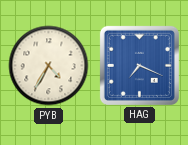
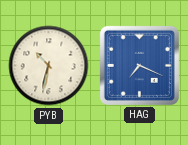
PYB: 4:35 -> 10:32
